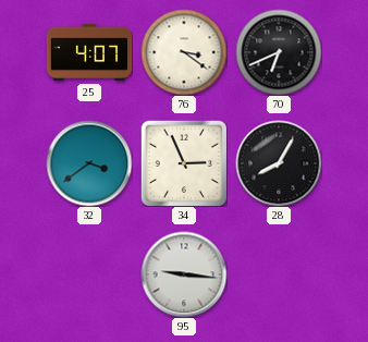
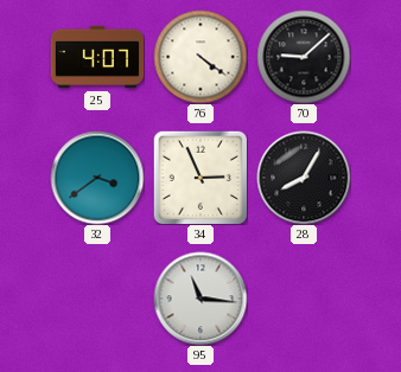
76: 3:21 -> 4:21
70: 6:41 -> 9:08
95: 9:16 -> 11:16
